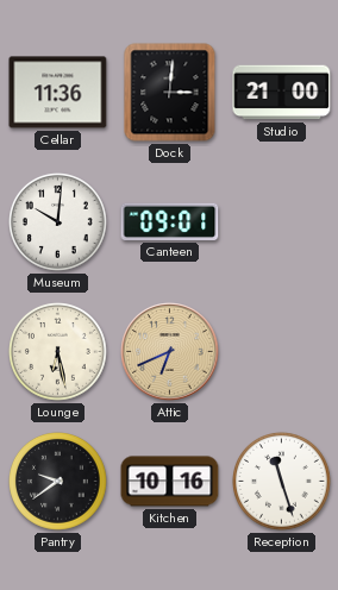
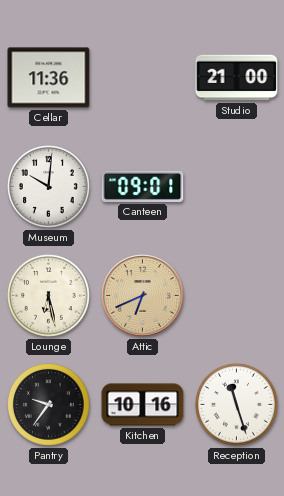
Dock: 3:01 -> none
Pantry: 9:39 -> 9:36
